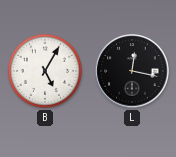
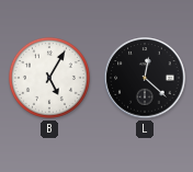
L: 12:17 -> 12:22
